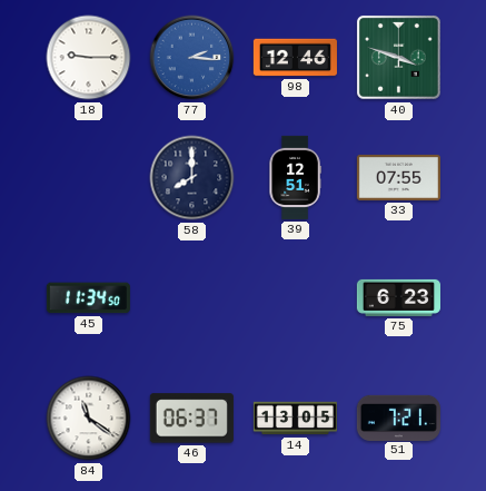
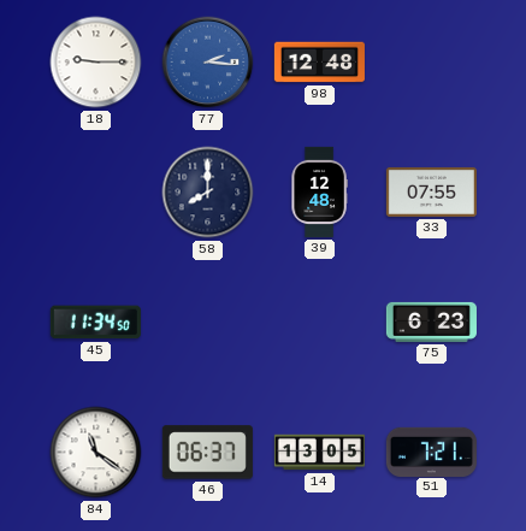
98: 12:46 -> 12:48
40: 3:48 -> none
39: 12:51 -> 12:48
